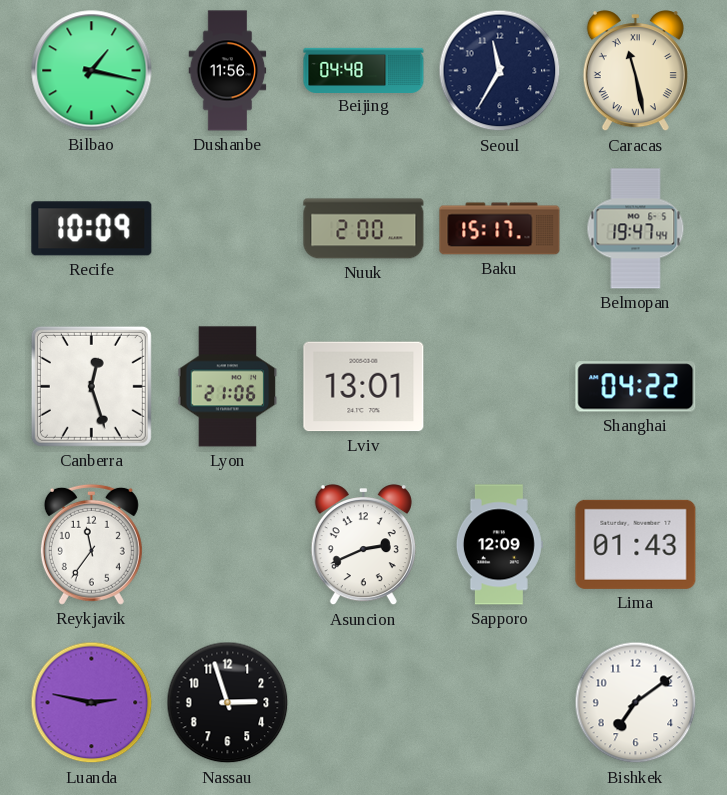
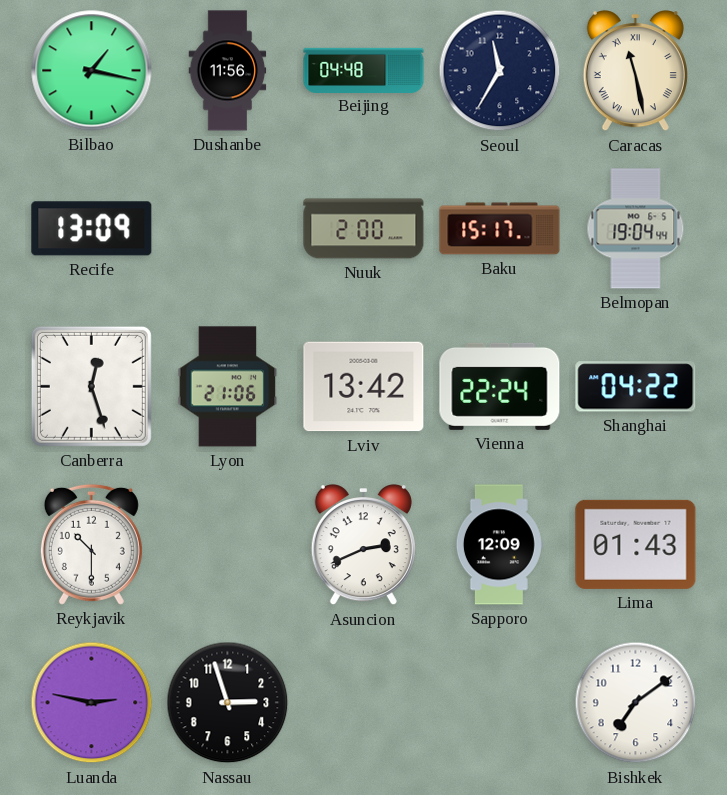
Recife: 10:09 -> 13:09
Belmopan: 19:47 -> 19:04
Lviv: 13:01 -> 13:42
Vienna: none -> 22:24
Reykjavik: 11:36 -> 10:30
